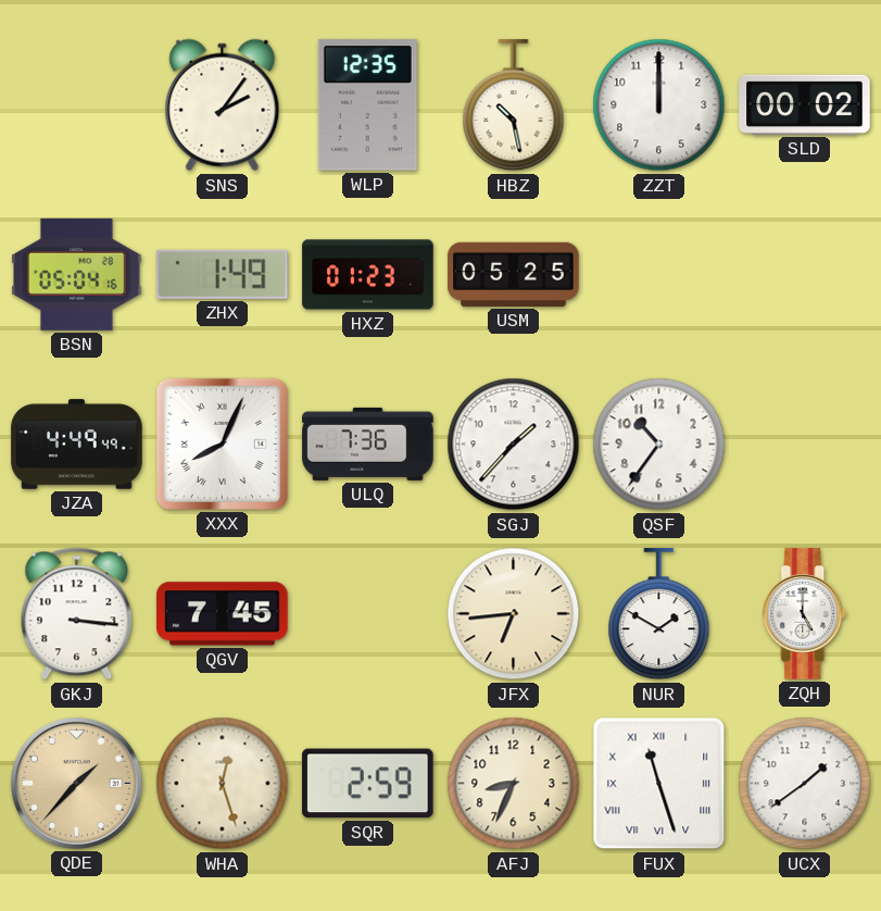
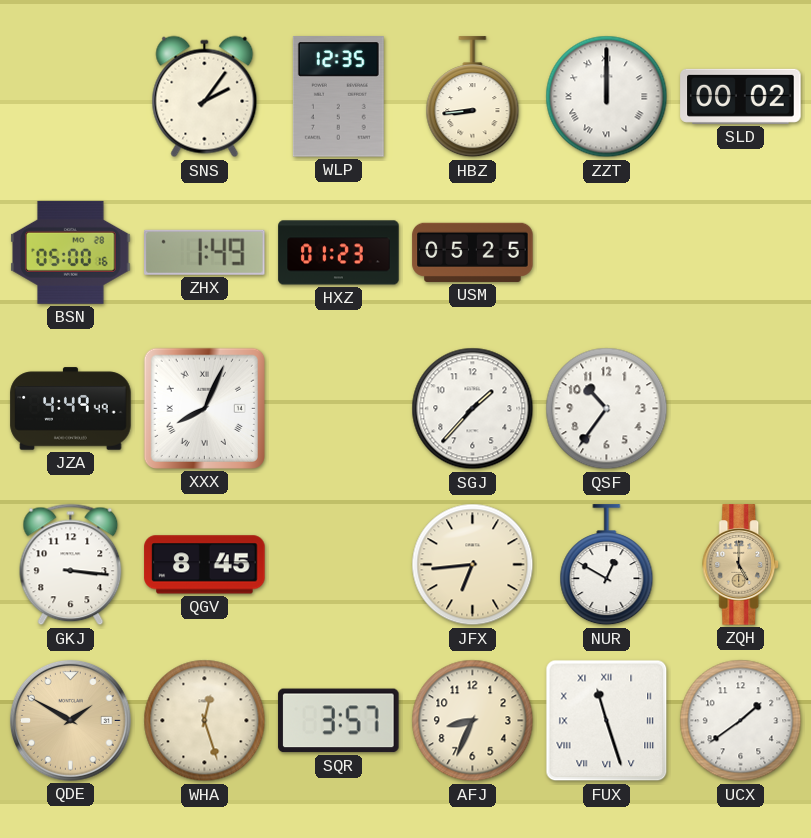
HBZ: 10:28 -> 8:44
ZZT numerals: Arabic -> Roman
BSN: 05:04 -> 05:00
ULQ: 7:36 -> none
QGV: 7:45 -> 8:45
NUR: 1:50 -> 12:50
ZQH dial: white -> champagne
QDE: 1:37 -> 1:50
SQR: 2:59 -> 3:57
